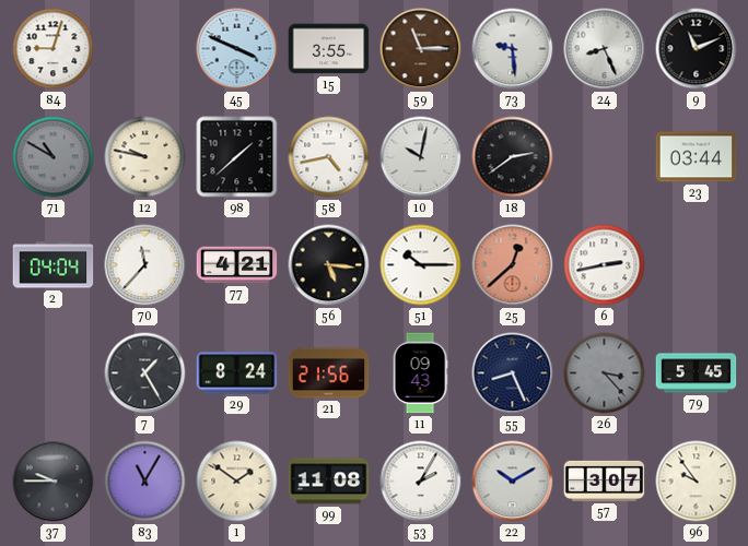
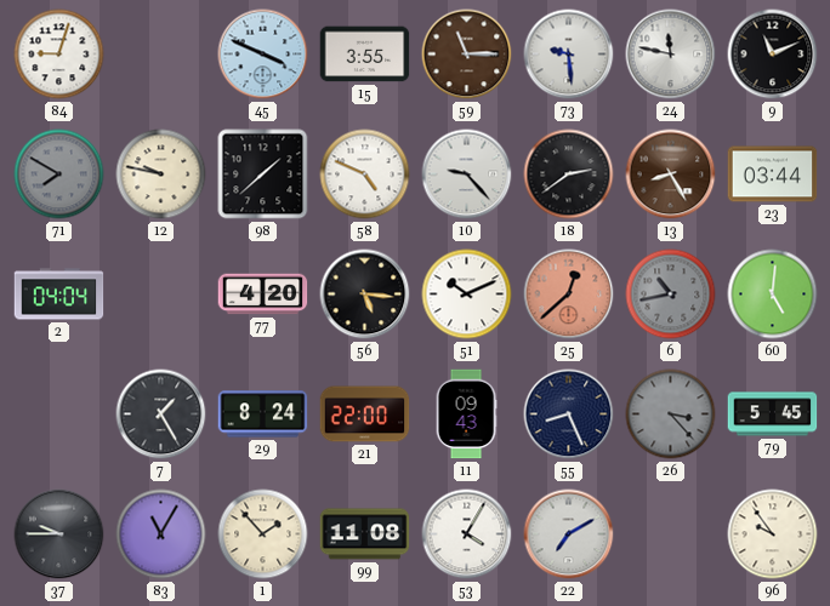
24: 8:26 -> 11:47
71: 10:50 -> 7:50
58: 4:43 -> 4:49
10: 10:02 -> 9:23
13: none -> 8:25
70: 11:37 -> none
77: 4:21 -> 4:20
51: 10:15 -> 10:11
6: 2:43 -> 10:43
6 dial: white -> grey
60: none -> 5:01
21: 21:56 -> 22:00
1: 1:51 -> 1:53
53: 2:05 -> 4:05
22: 10:10 -> 7:10
57: 3:07 -> none
